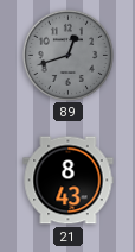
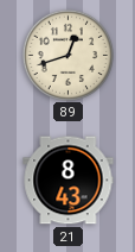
89 dial: grey -> cream
